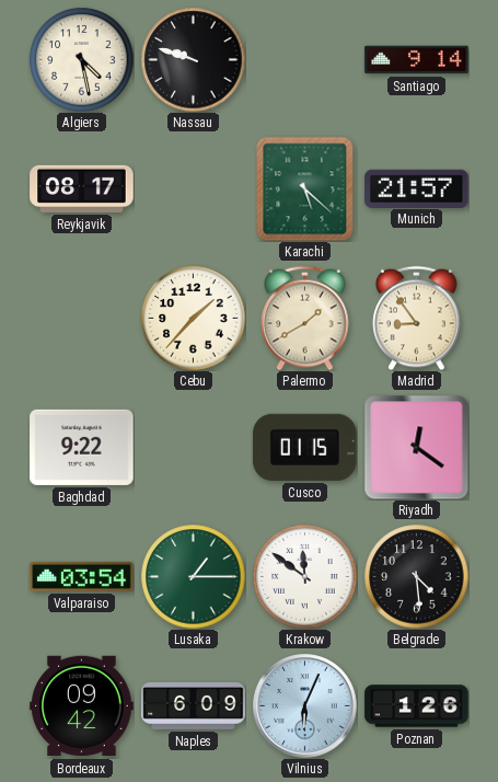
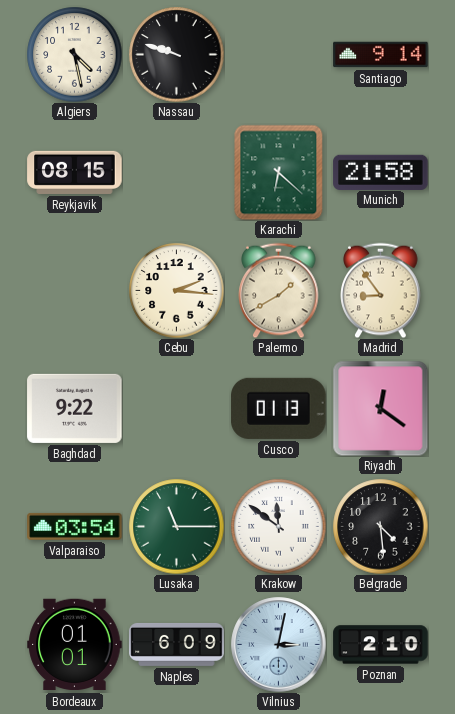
Reykjavik: 08:17 -> 08:15
Karachi: 5:22 -> 6:22
Munich: 21:57 -> 21:58
Cebu: 1:37 -> 2:16
Cusco: 01:15 -> 01:13
Lusaka: 1:15 -> 11:15
Bordeaux: 09:42 -> 01:01
Vilnius: 6:04 -> 3:02
Poznan: 1:26 -> 2:10
